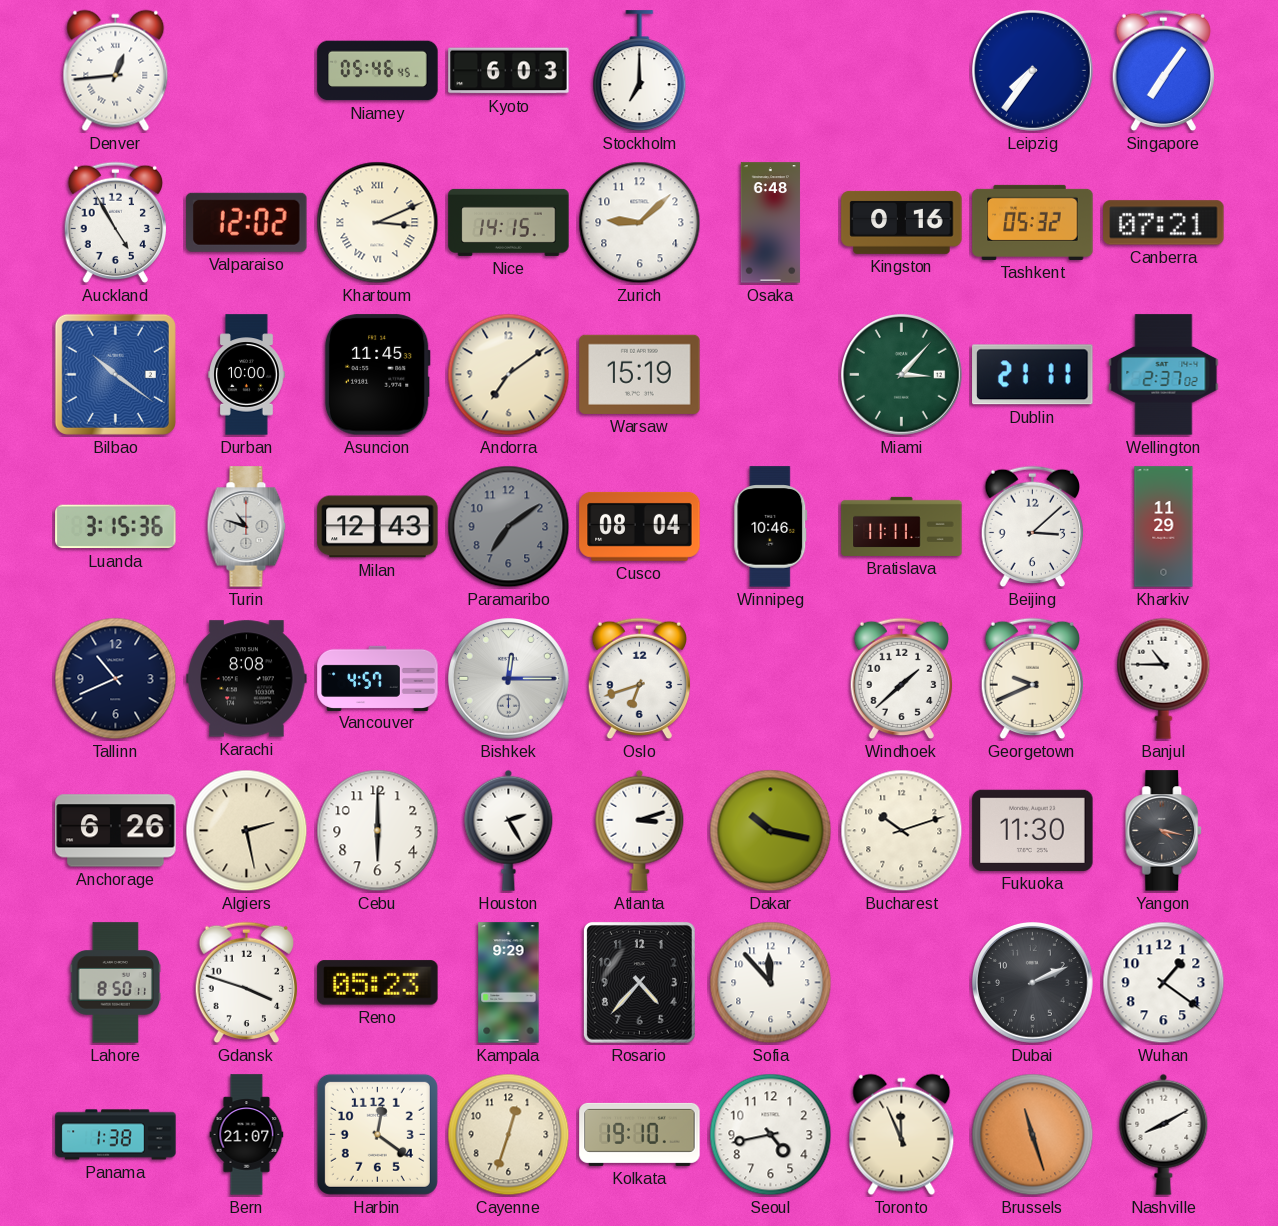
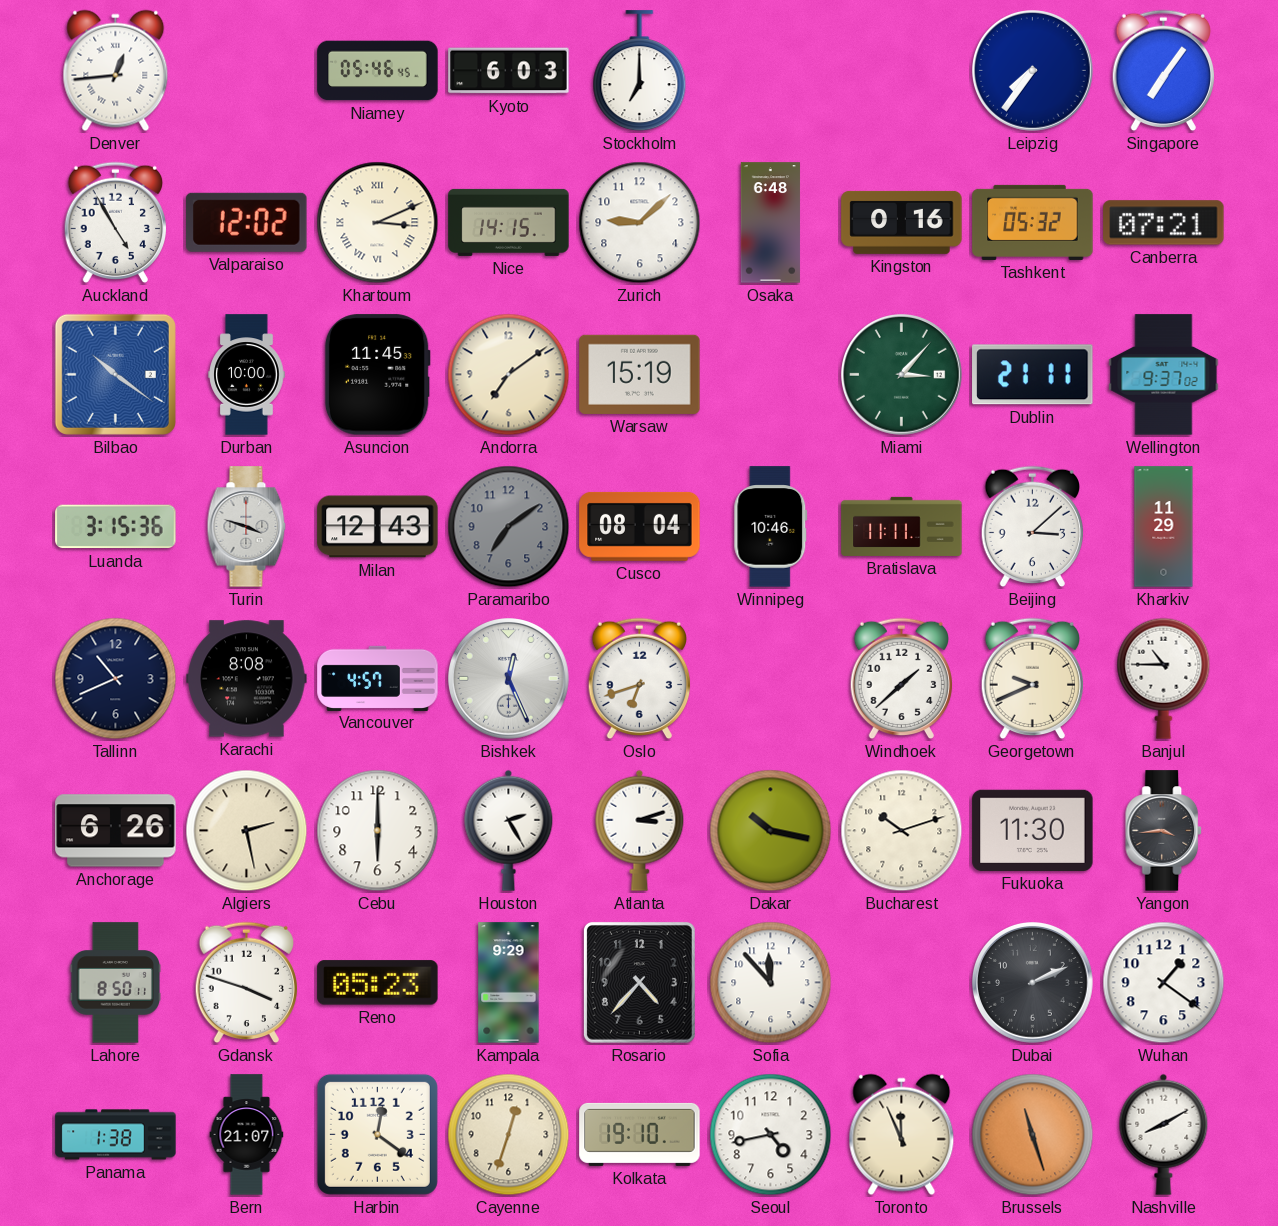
Wellington: 2:37 -> 9:37
Turin: 10:48 -> 3:48
Bishkek: 12:15 -> 12:26
Yangon: 4:17 -> 3:44
